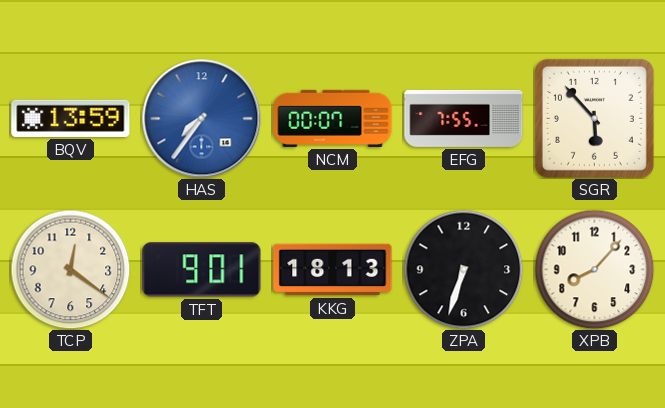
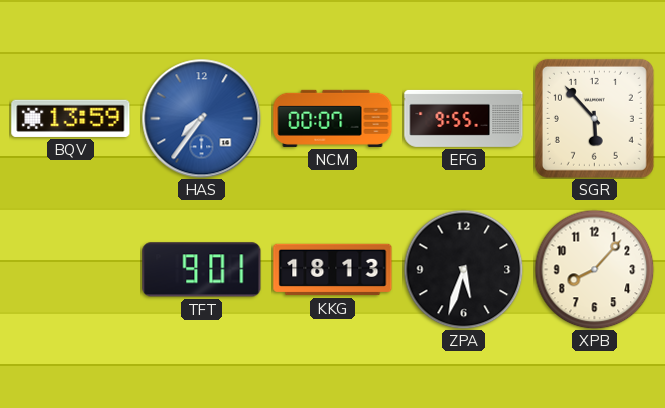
EFG: 7:55 -> 9:55
TCP: 12:21 -> none
ZPA: 6:33 -> 5:33
